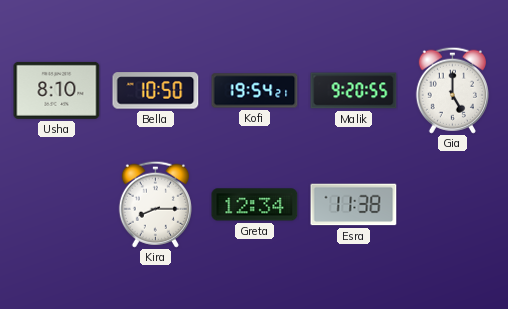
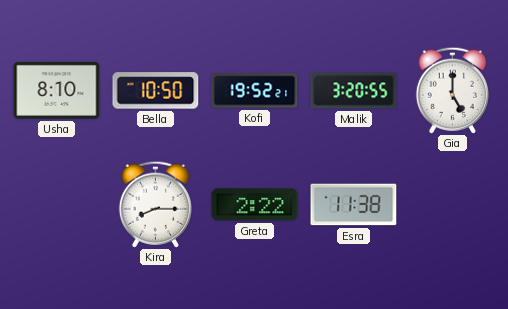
Kofi: 19:54 -> 19:52
Malik: 9:20 -> 3:20
Greta: 12:34 -> 2:22
